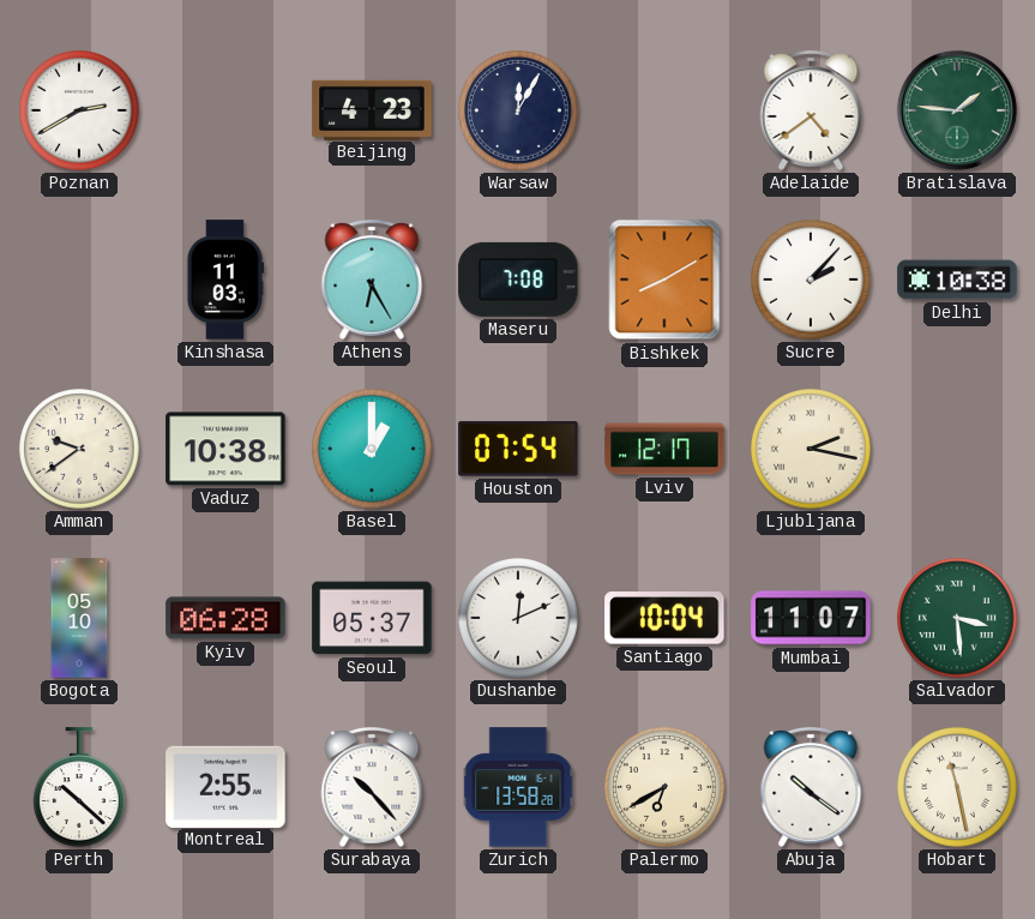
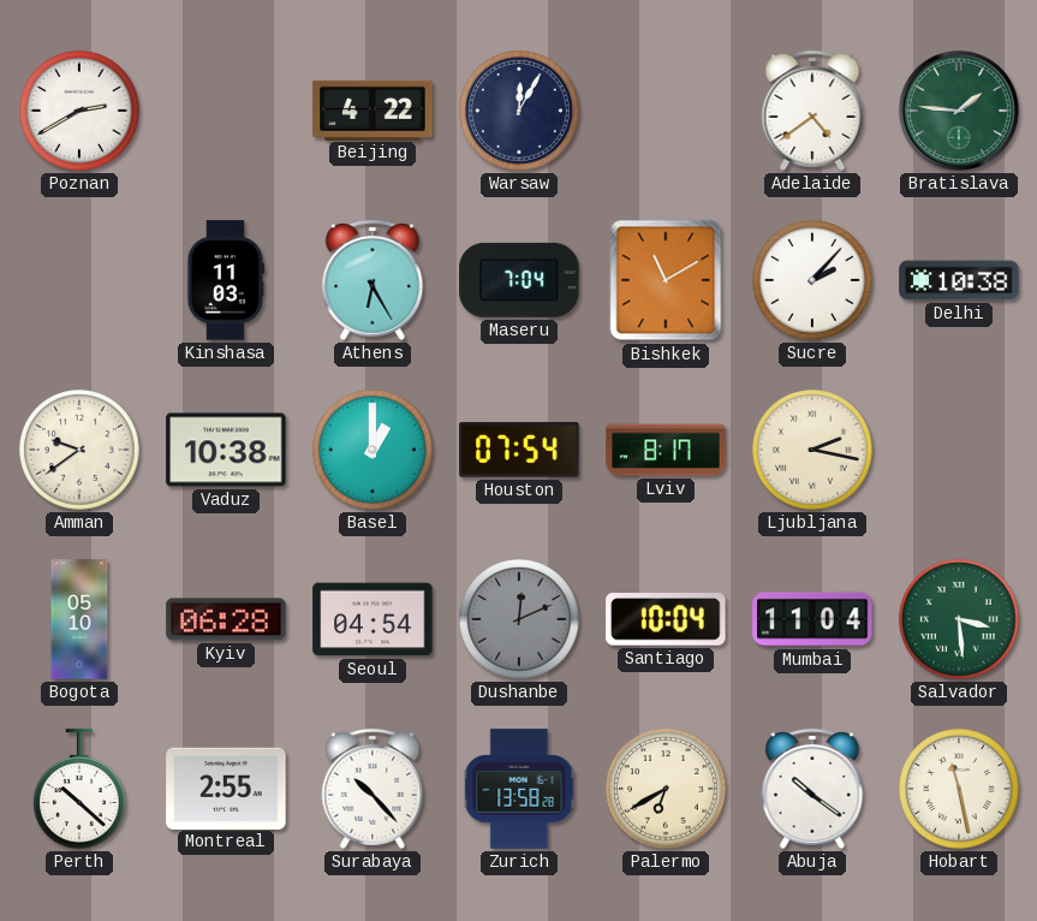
Beijing: 4:23 -> 4:22
Maseru: 7:08 -> 7:04
Bishkek: 8:10 -> 11:10
Lviv: 12:17 -> 8:17
Seoul: 05:37 -> 04:54
Dushanbe dial: white -> grey
Mumbai: 11:07 -> 11:04
